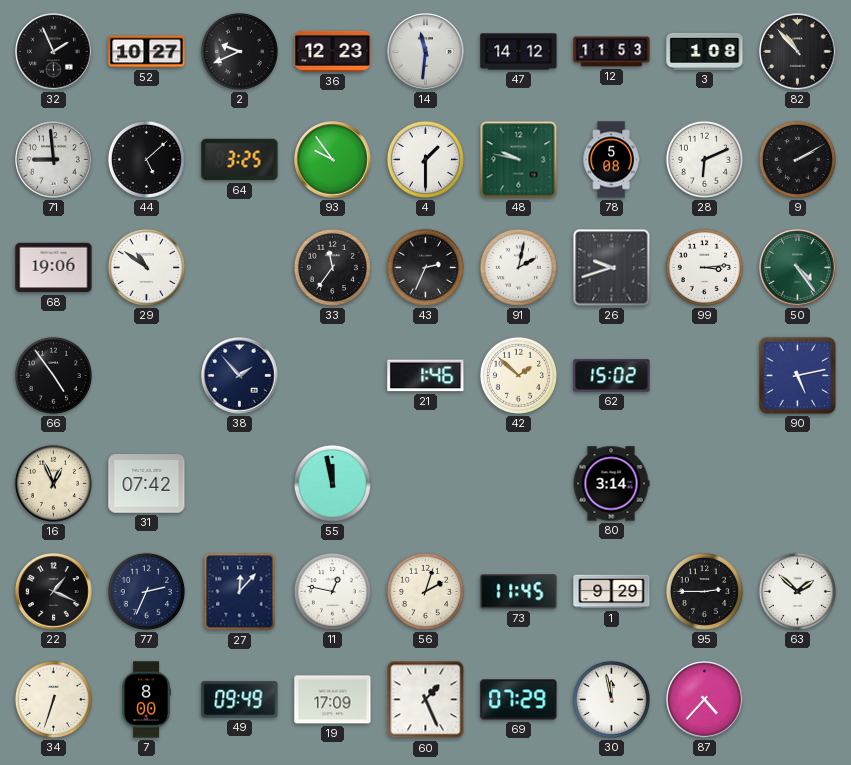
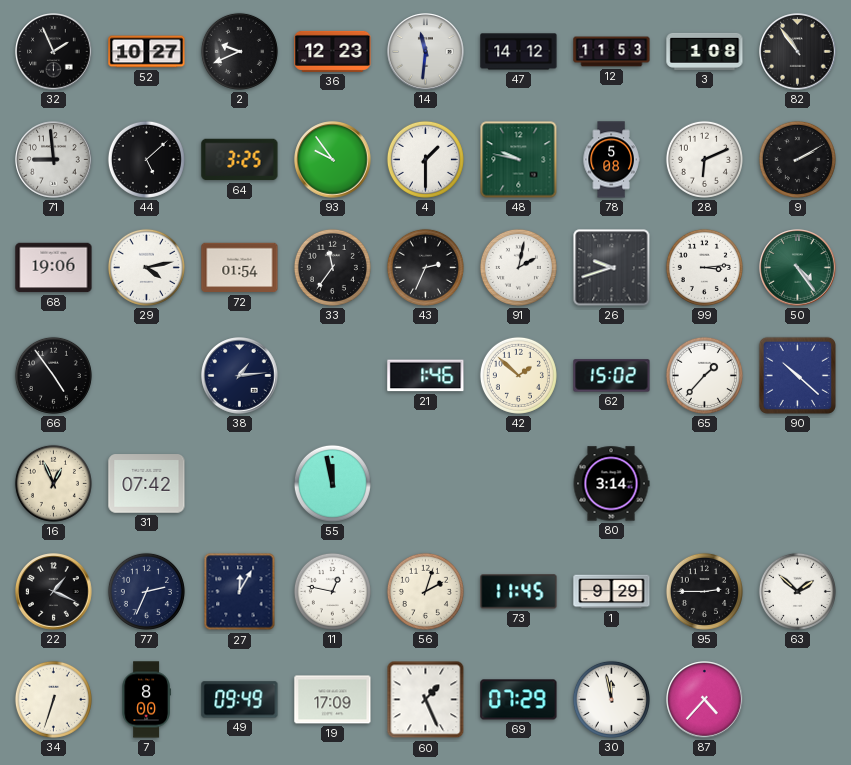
82: 10:53 -> 10:54
29: 10:51 -> 4:13
72: none -> 01:54
38: 1:53 -> 1:14
65: none -> 1:37
90: 5:13 -> 10:22
27: 12:07 -> 12:05
